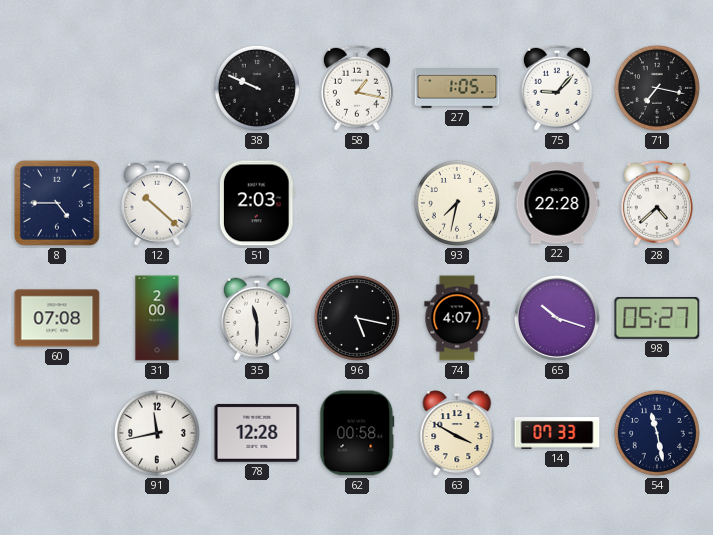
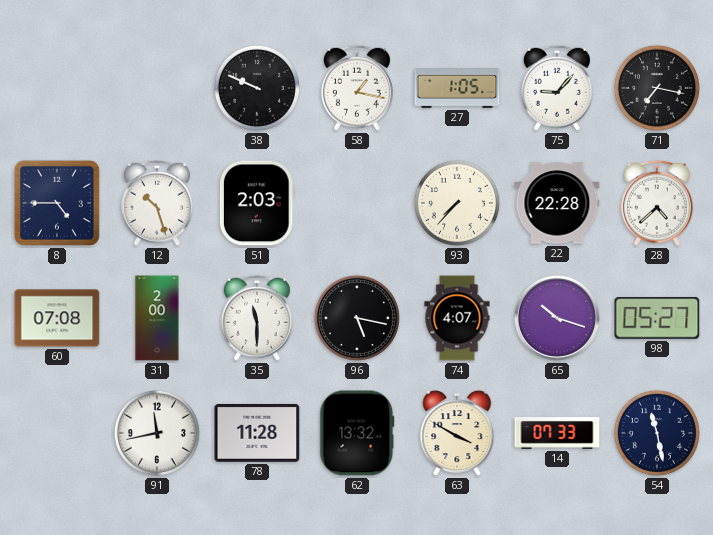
12: 10:22 -> 10:27
93: 7:32 -> 7:37
78: 12:28 -> 11:28
62: 00:58 -> 13:32
